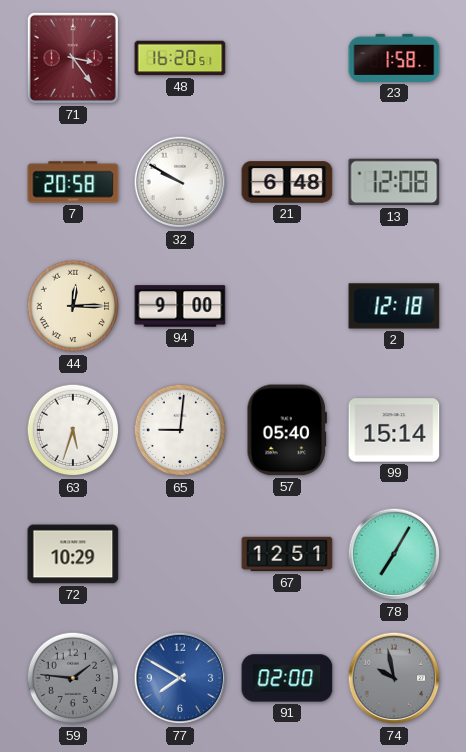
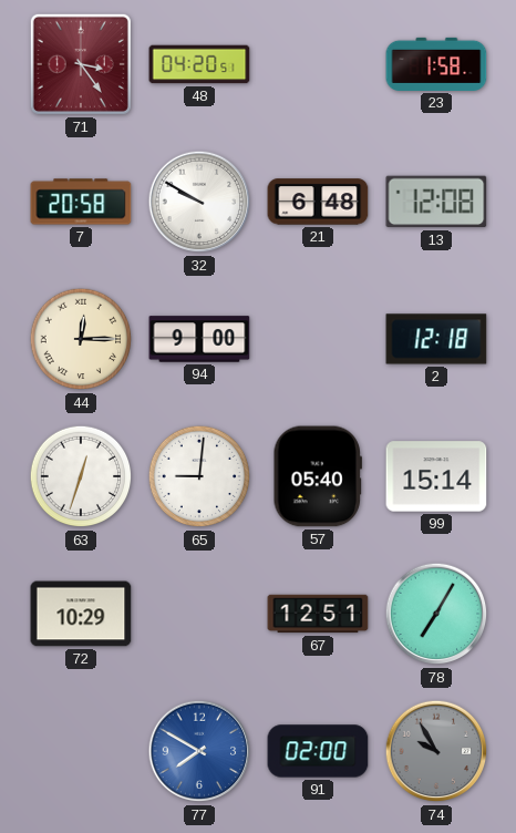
48: 16:20 -> 04:20
63: 5:33 -> 12:33
59: 1:46 -> none
74: 9:58 -> 9:55
